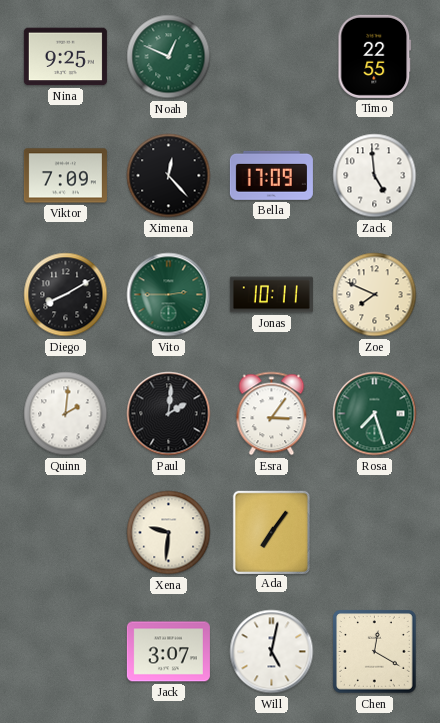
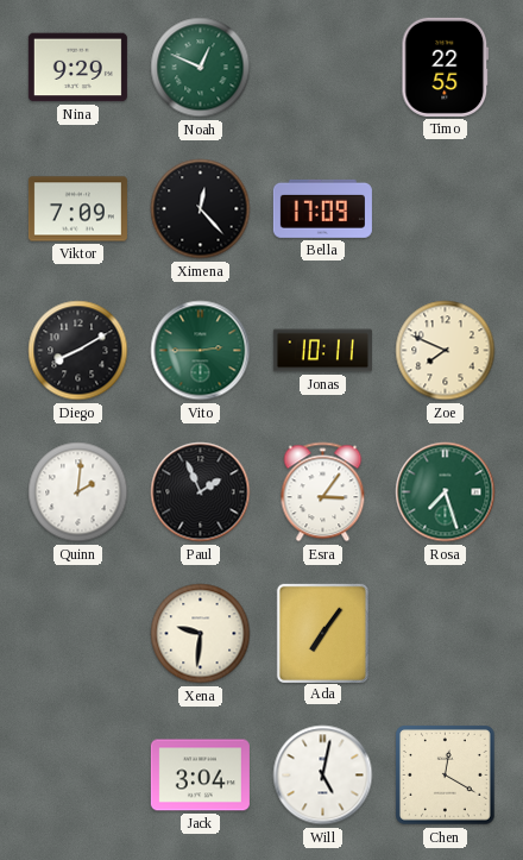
Nina: 9:25 -> 9:29
Zack: 4:59 -> none
Paul: 2:01 -> 1:56
Jack: 3:07 -> 3:04
